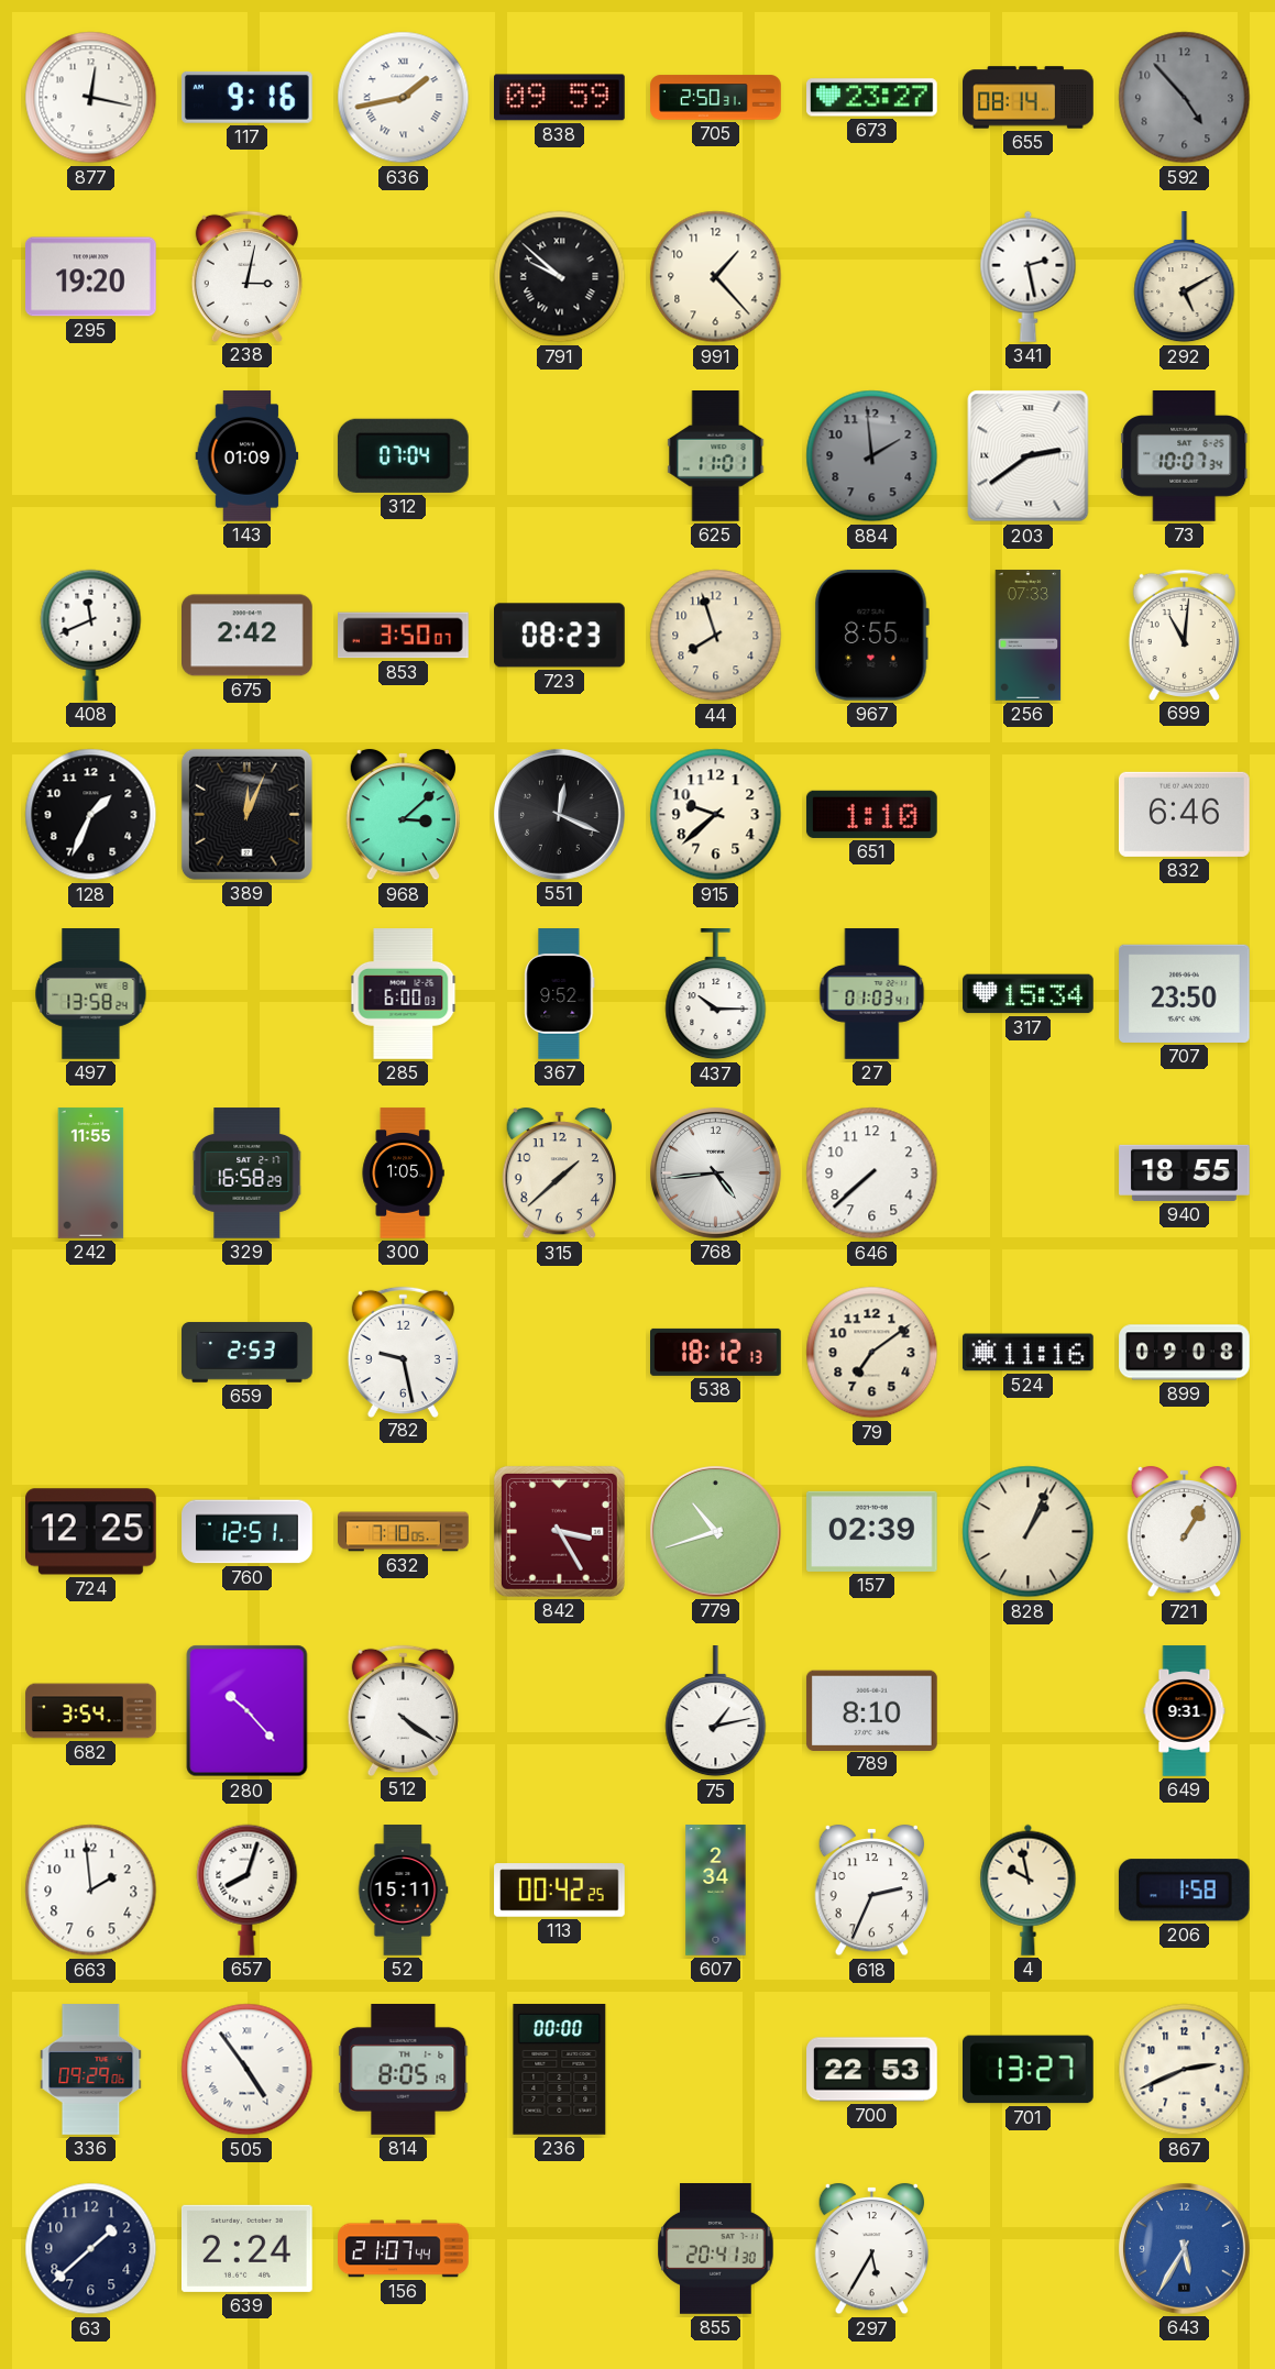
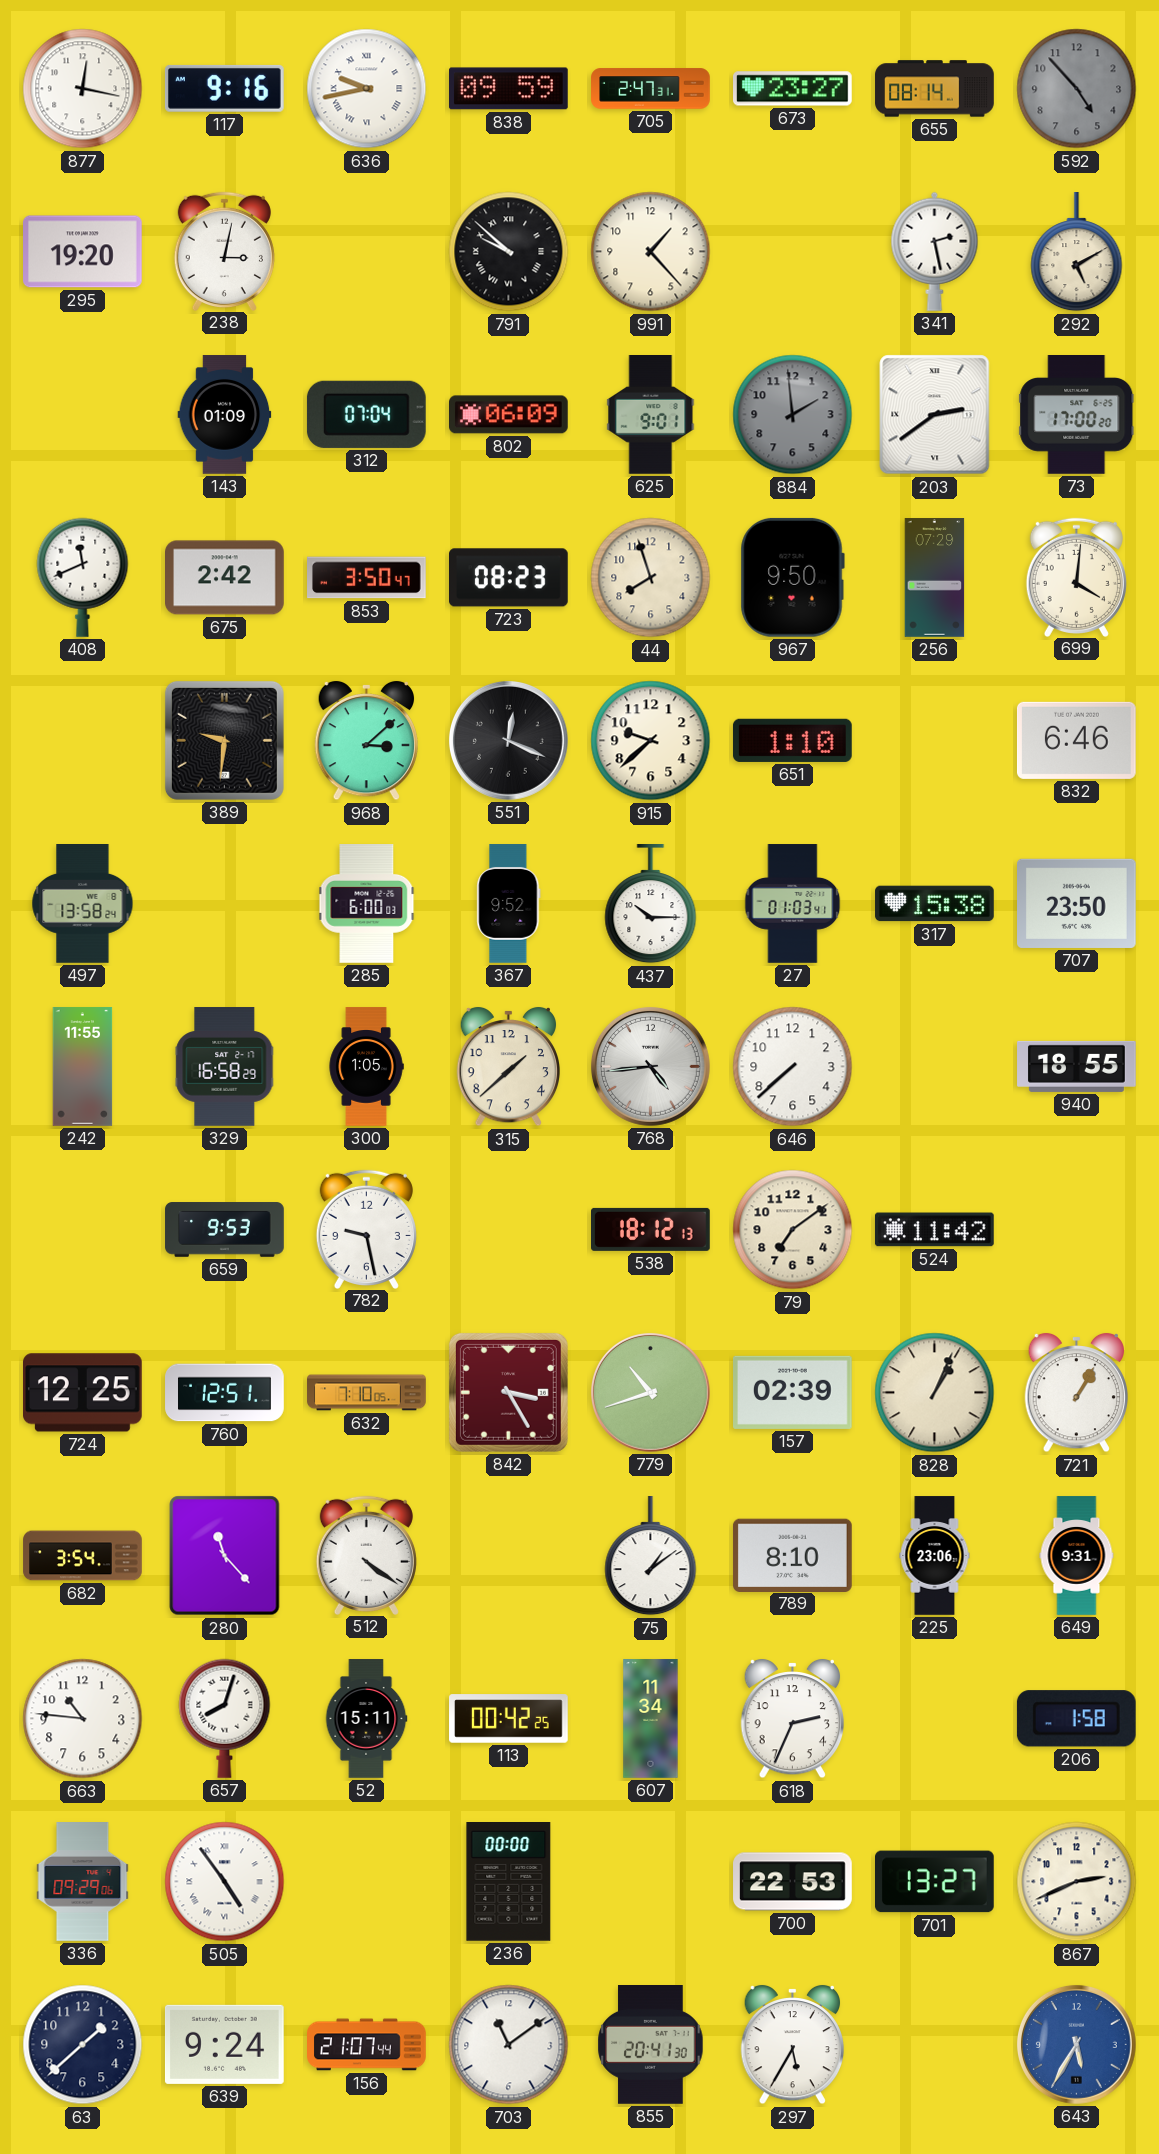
636: 1:43 -> 9:43
705: 2:50 -> 2:47
802: none -> 06:09
625: 11:01 -> 9:01
73: 10:07 -> 17:00
853: 3:50:07 -> 3:50:47
967: 8:55 -> 9:50
256: 07:33 -> 07:29
699: 11:01 -> 4:01
128: 1:34 -> none
389: 12:04 -> 9:31
317: 15:34 -> 15:38
659: 2:53 -> 9:53
524: 11:16 -> 11:42
899: 09:08 -> none
280: 10:23 -> 11:23
75: 1:13 -> 1:09
225: none -> 23:06
663: 1:59 -> 10:46
607: 2:34 -> 11:34
4: 9:58 -> none
814: 8:05 -> none
639: 2:24 -> 9:24
703: none -> 11:09
